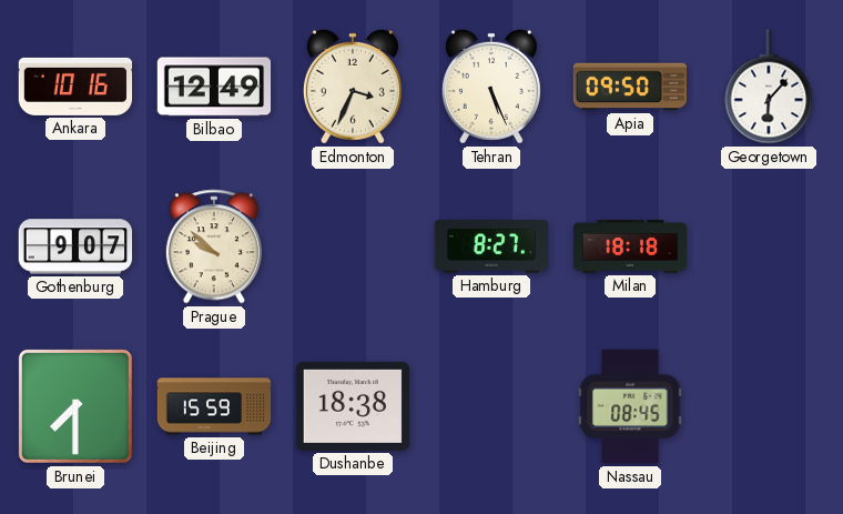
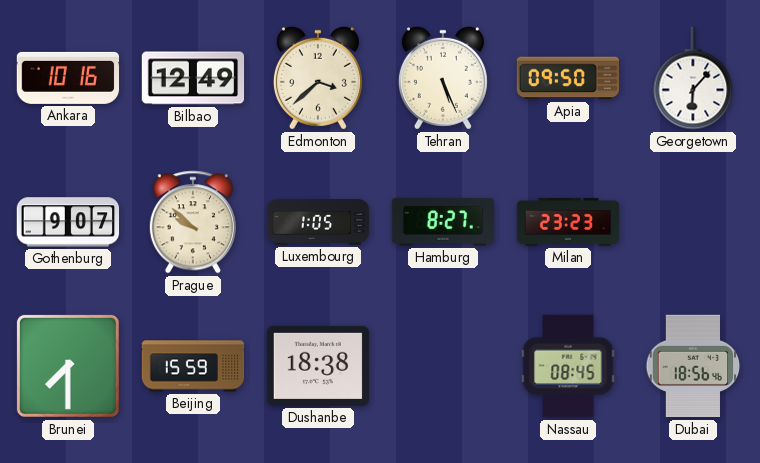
Edmonton: 3:34 -> 3:38
Luxembourg: none -> 1:05
Milan: 18:18 -> 23:23
Dubai: none -> 18:56
